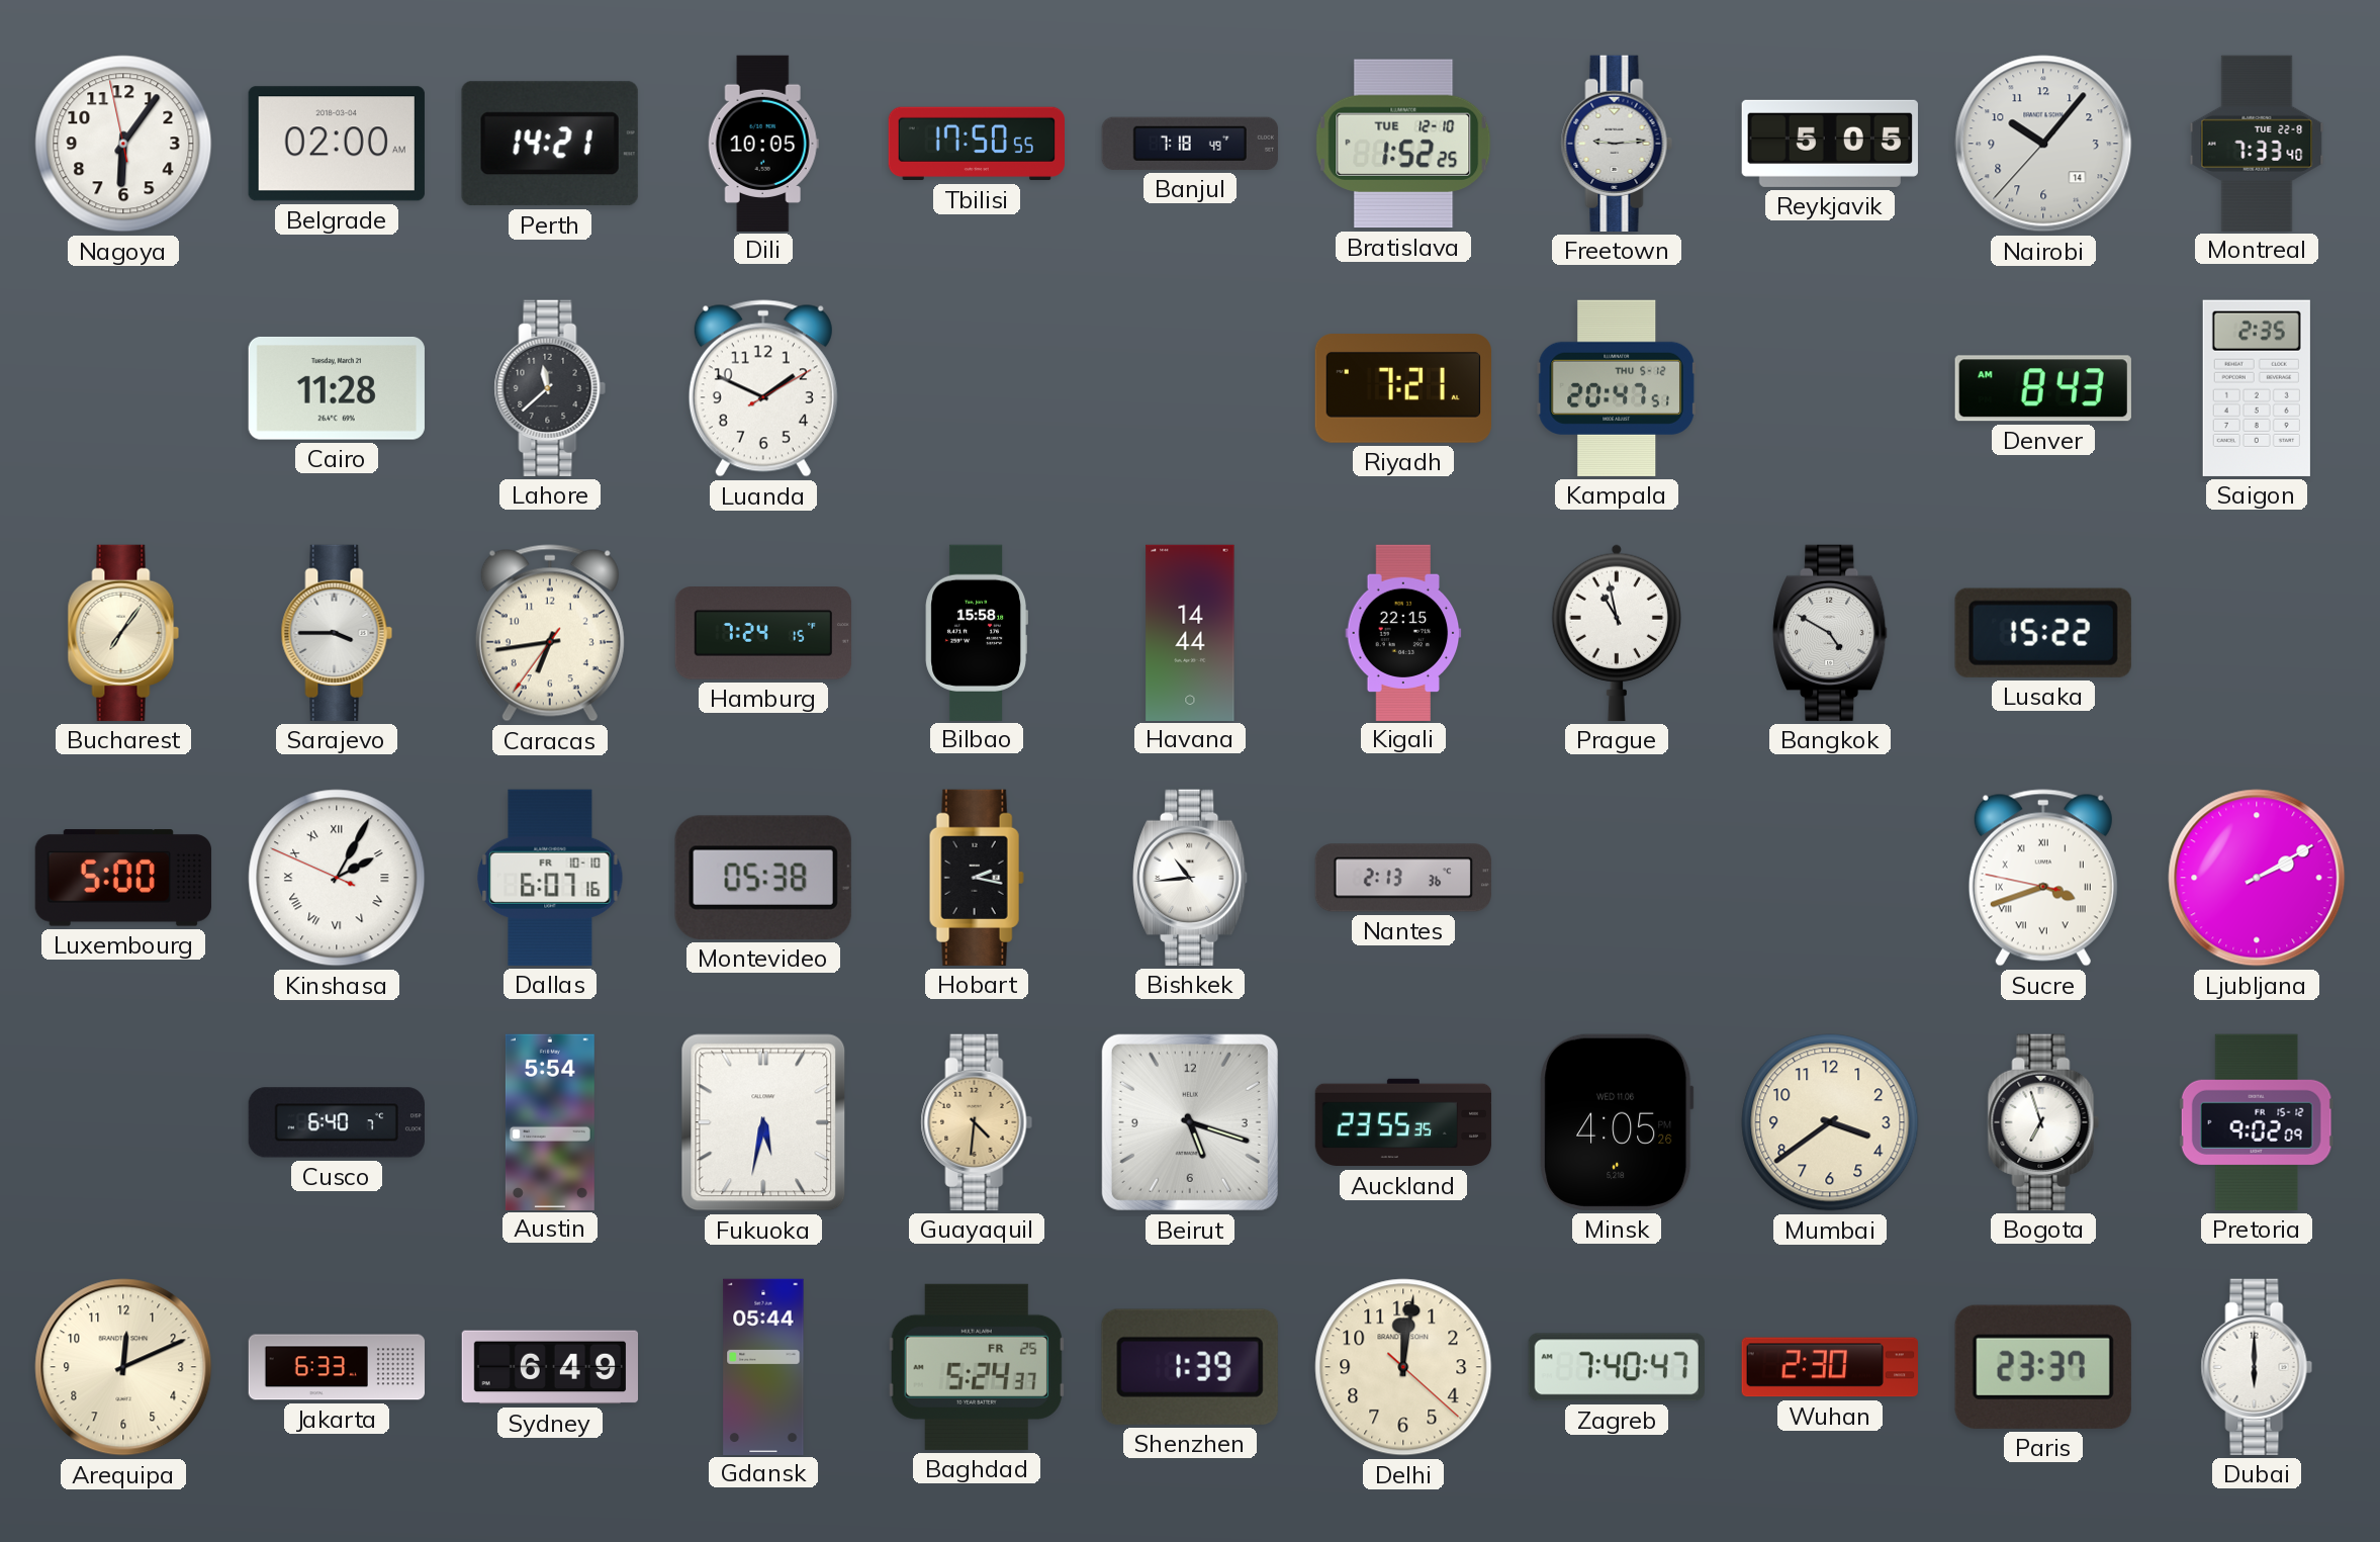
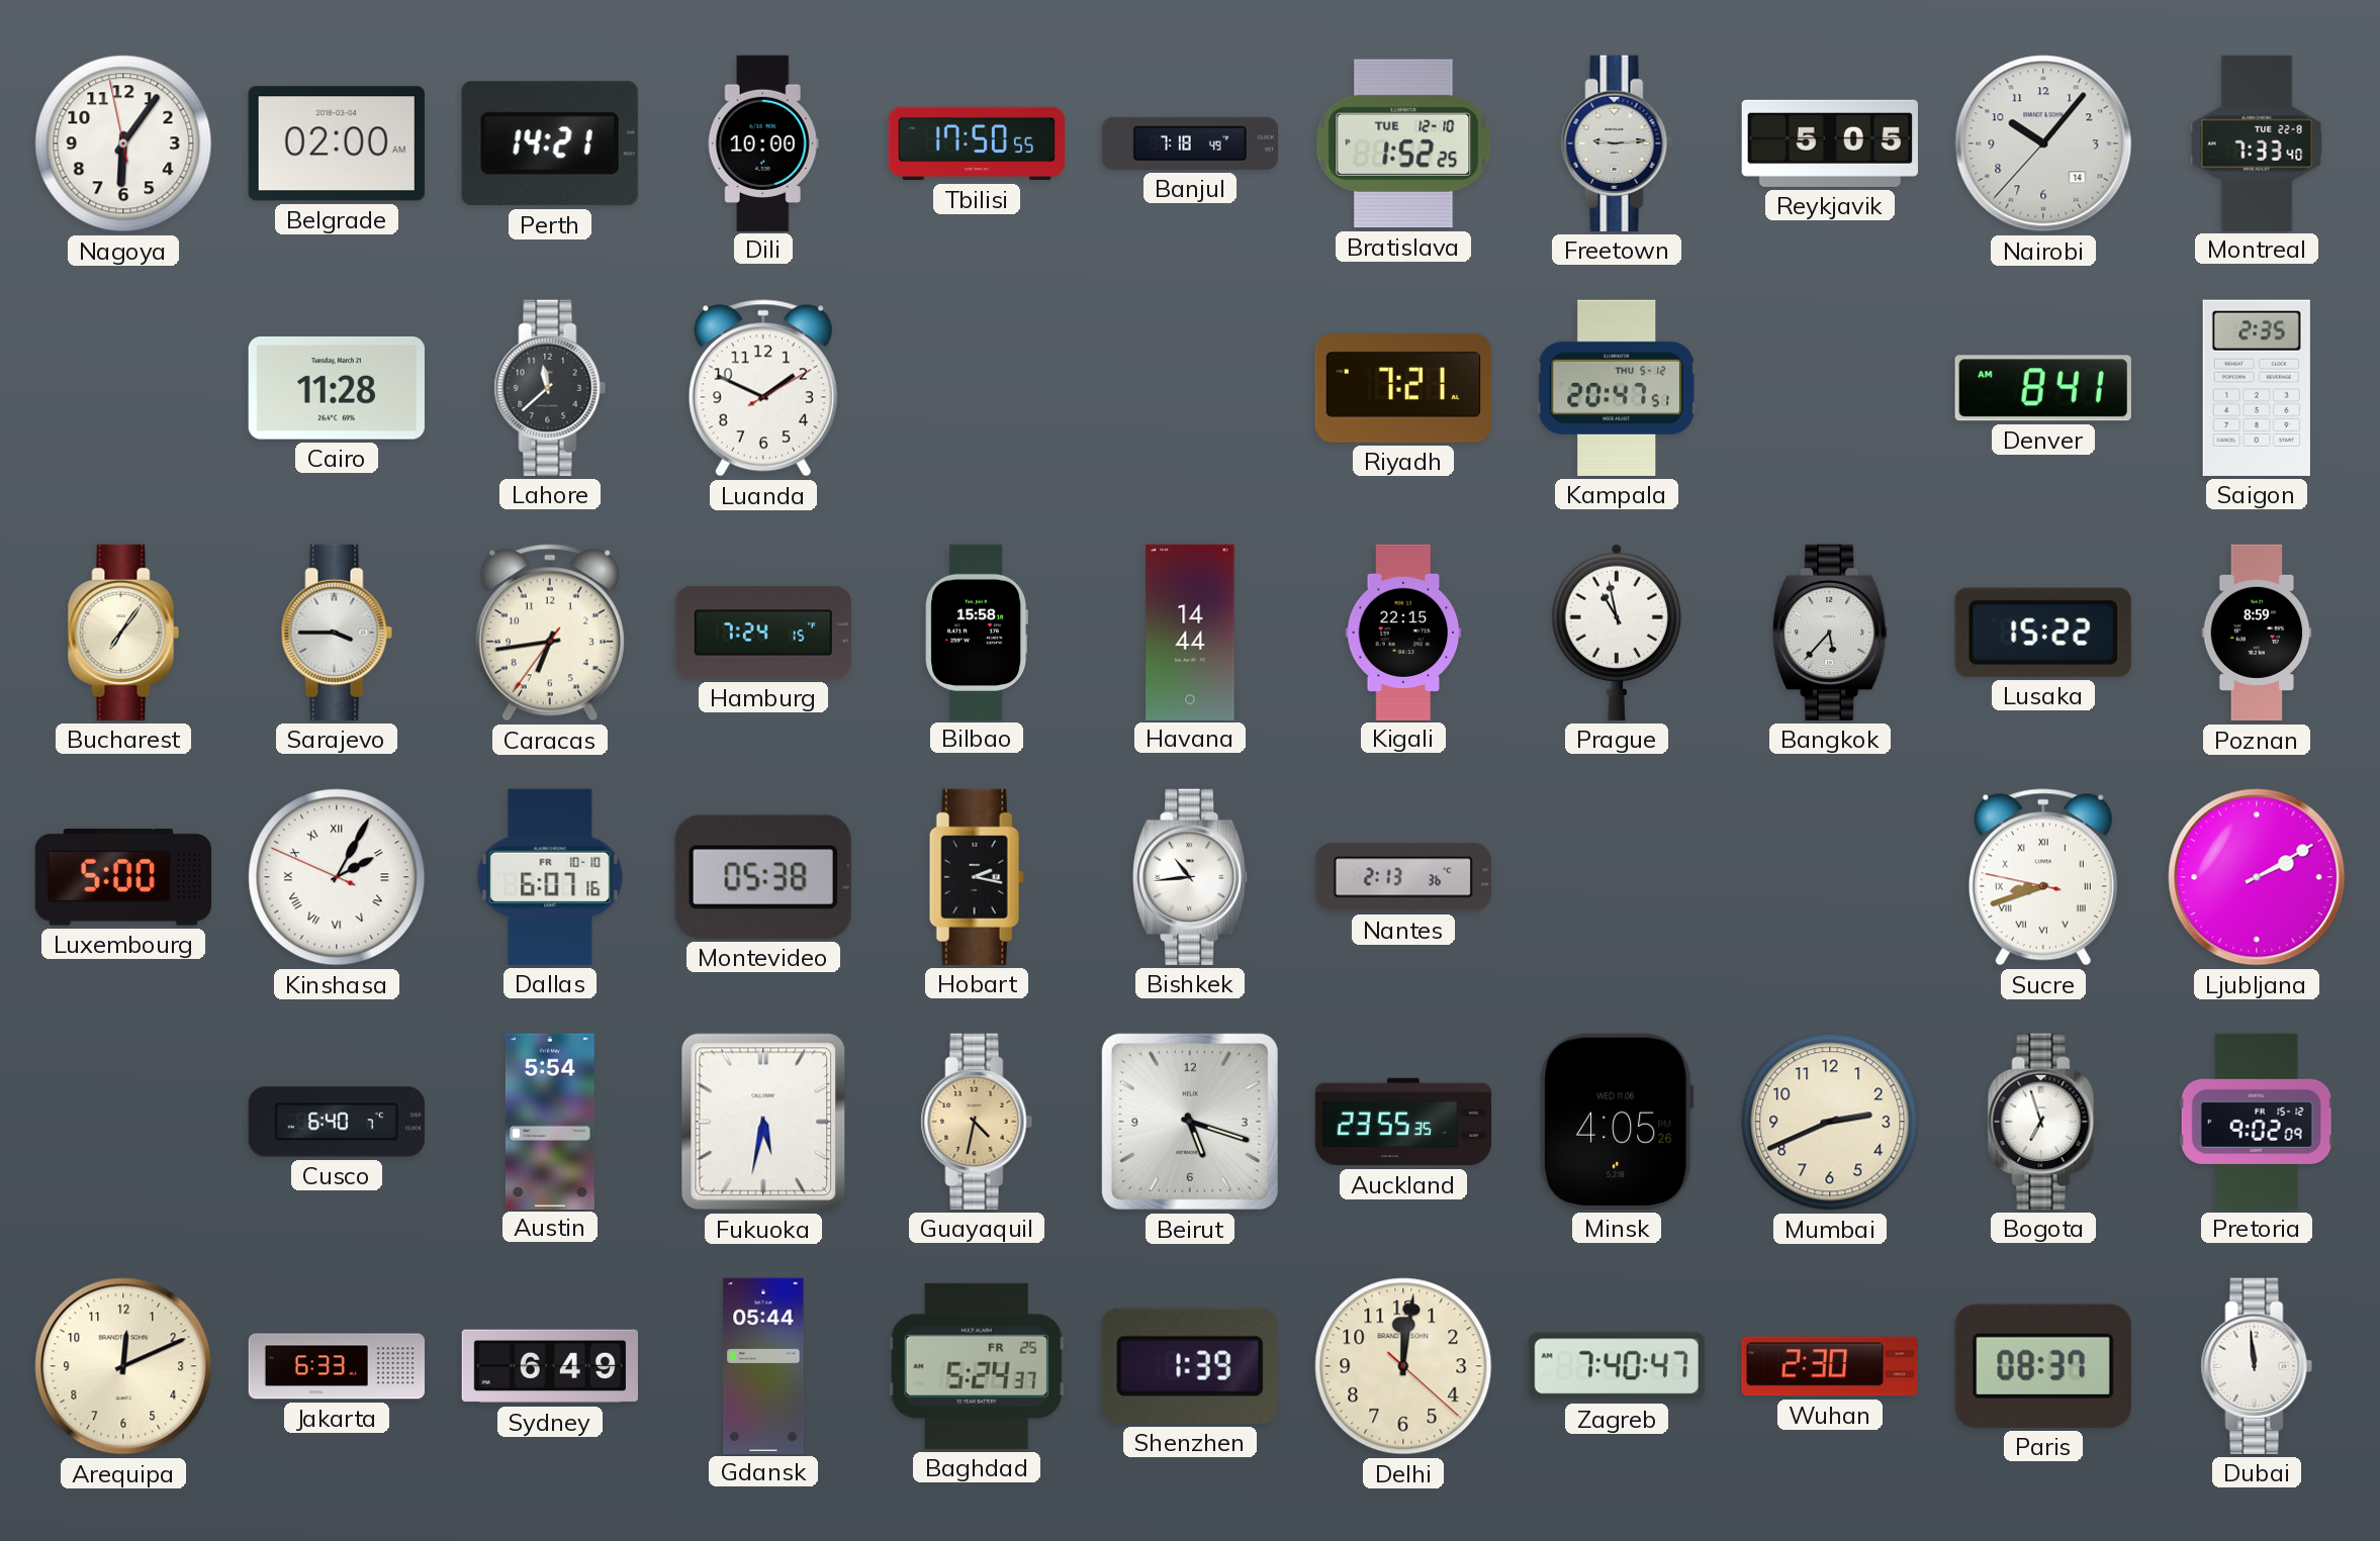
Dili: 10:05 -> 10:00
Denver: 8:43 -> 8:41
Bangkok: 4:50 -> 5:37
Poznan: none -> 8:59
Sucre: 3:41 -> 8:41
Guayaquil: 4:31 -> 4:32
Mumbai: 3:39 -> 2:41
Paris: 23:37 -> 08:37
Dubai: 6:00 -> 11:59
